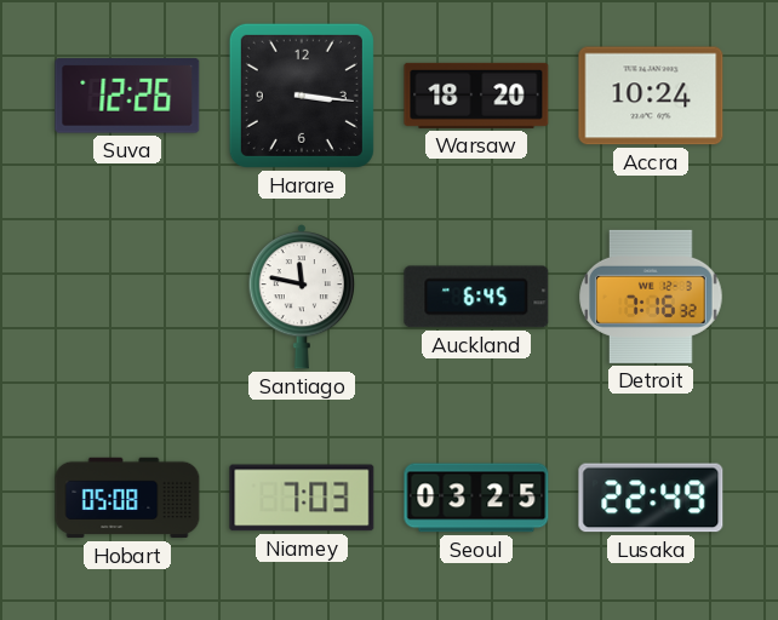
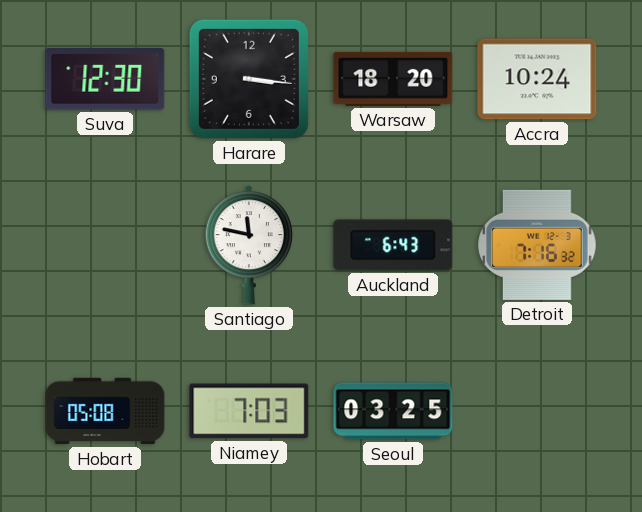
Suva: 12:26 -> 12:30
Auckland: 6:45 -> 6:43
Lusaka: 22:49 -> none
